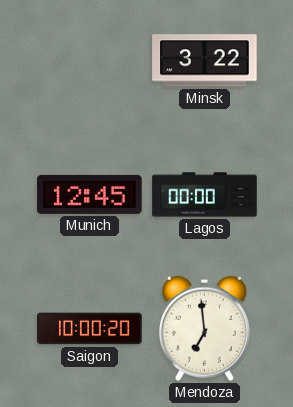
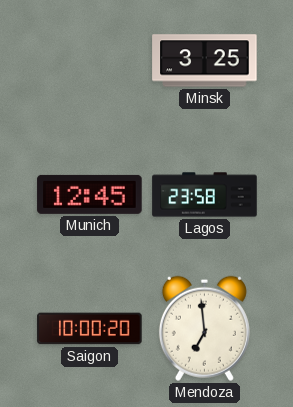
Minsk: 3:22 -> 3:25
Lagos: 00:00 -> 23:58
